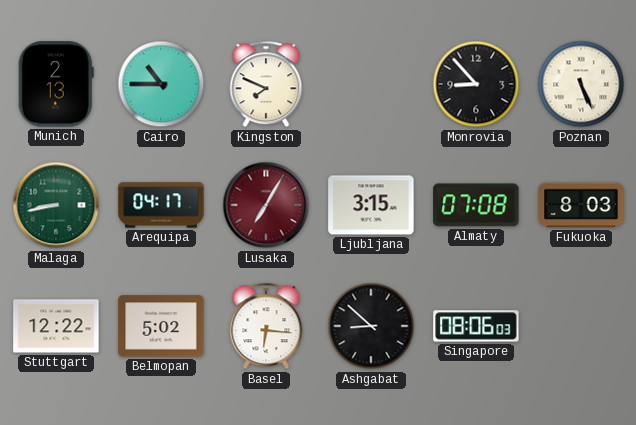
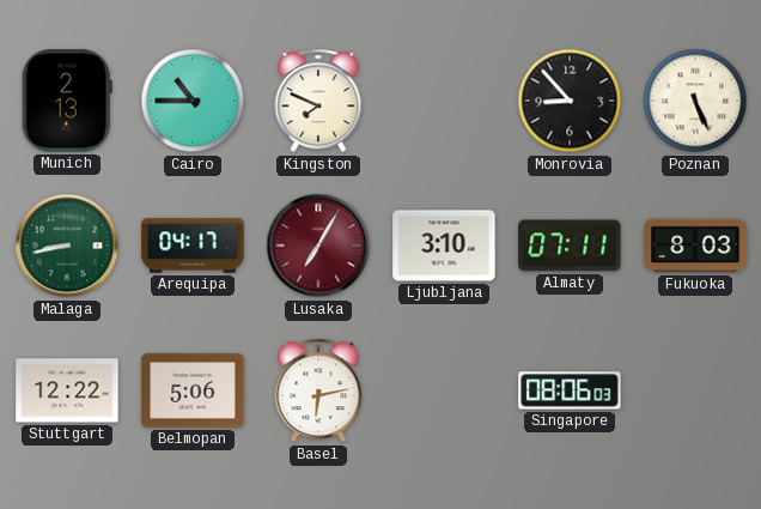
Ljubljana: 3:15 -> 3:10
Almaty: 07:08 -> 07:11
Belmopan: 5:02 -> 5:06
Basel: 6:16 -> 6:13
Ashgabat: 8:52 -> none
